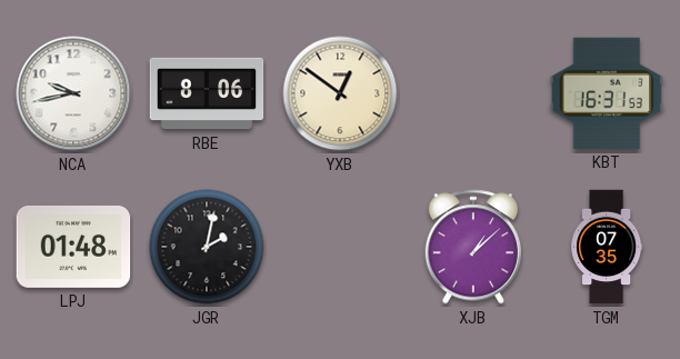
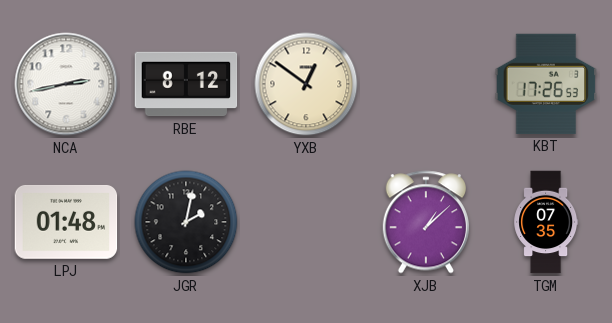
NCA: 9:43 -> 2:43
RBE: 8:06 -> 8:12
KBT: 16:31 -> 17:26
